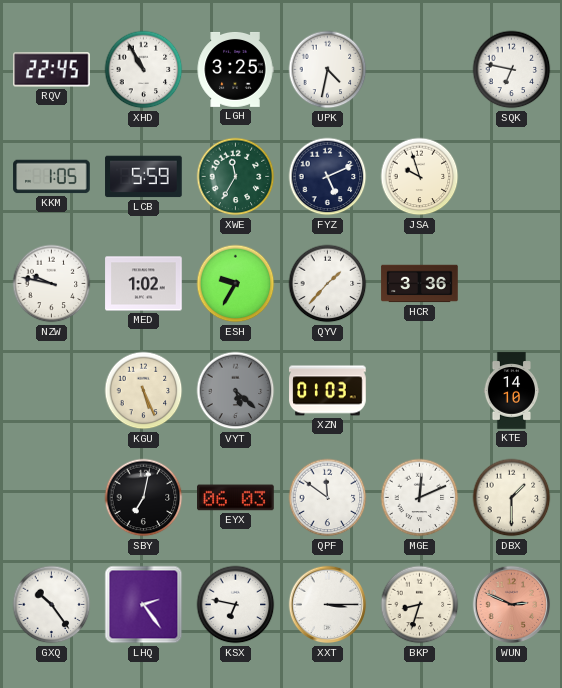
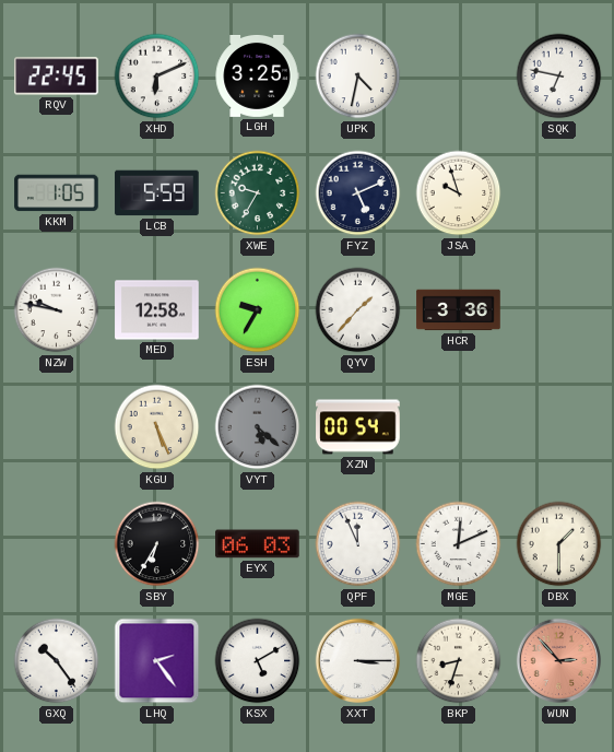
XHD: 10:55 -> 6:11
XWE: 11:35 -> 9:35
MED: 1:02 -> 12:58
XZN: 01:03 -> 00:54
KTE: 14:10 -> none
SBY: 7:02 -> 6:35
QPF: 11:51 -> 11:56
KSX: 6:47 -> 5:10
WUN: 2:49 -> 2:53
